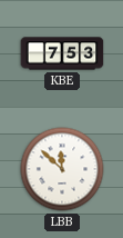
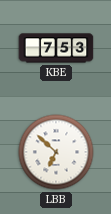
LBB: 11:52 -> 6:52
